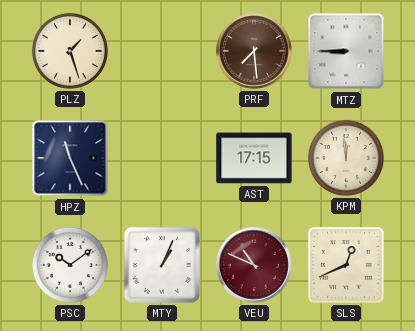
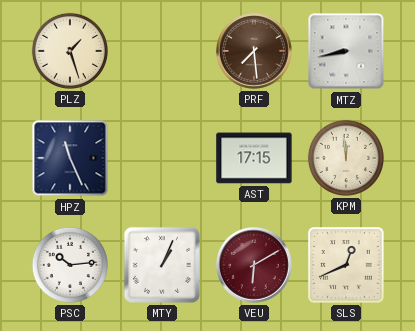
MTZ: 8:45 -> 8:43
PSC: 10:09 -> 10:14
VEU: 10:49 -> 6:10
